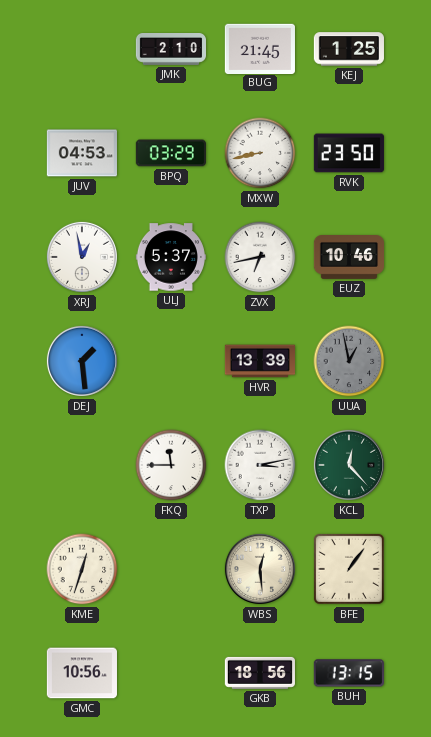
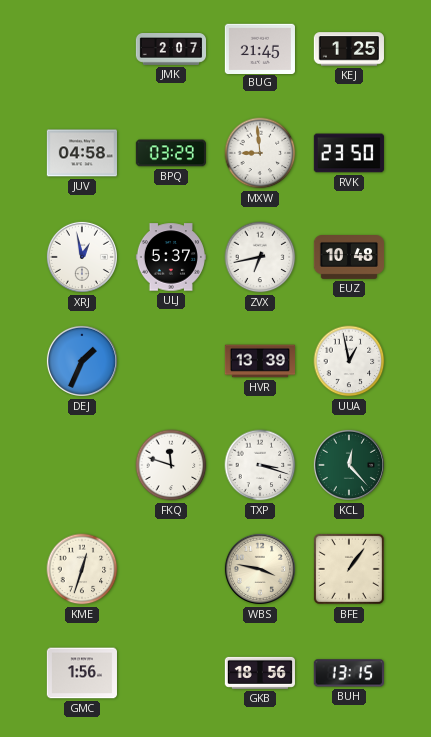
JMK: 2:10 -> 2:07
JUV: 04:53 -> 04:58
MXW: 8:43 -> 8:59
EUZ: 10:46 -> 10:48
DEJ: 1:29 -> 1:34
UUA dial: grey -> white
FKQ: 11:45 -> 11:48
TXP: 3:13 -> 3:18
WBS: 12:29 -> 3:47
GMC: 10:56 -> 1:56
